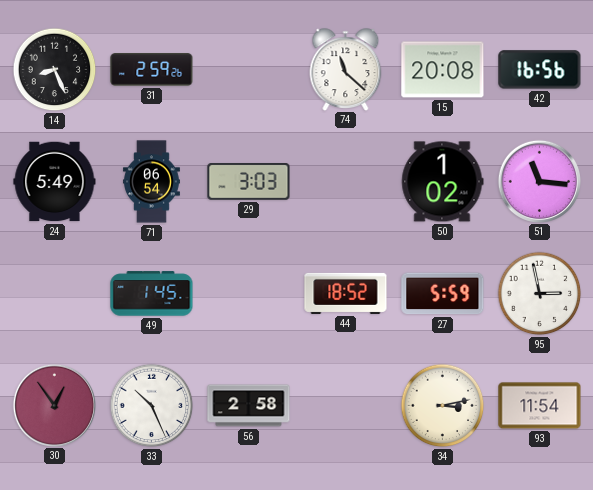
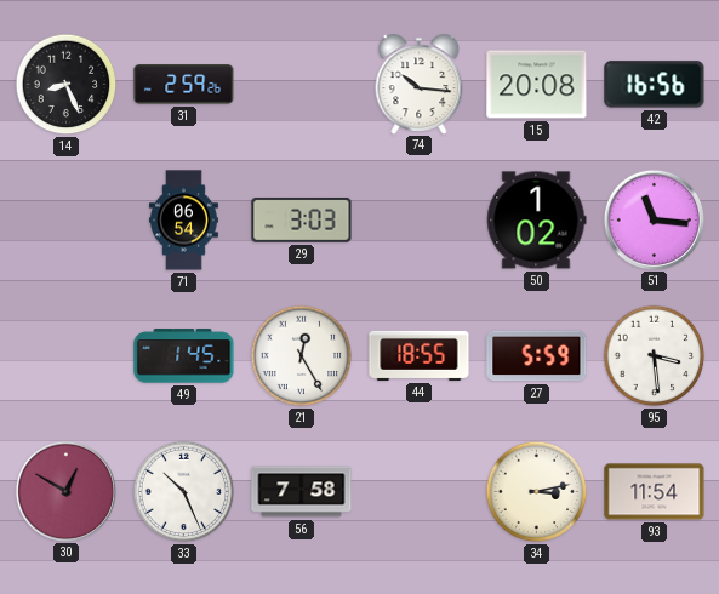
74: 11:22 -> 10:16
24: 5:49 -> none
21: none -> 12:25
44: 18:52 -> 18:55
95: 2:58 -> 3:29
30: 12:54 -> 12:50
56: 2:58 -> 7:58
